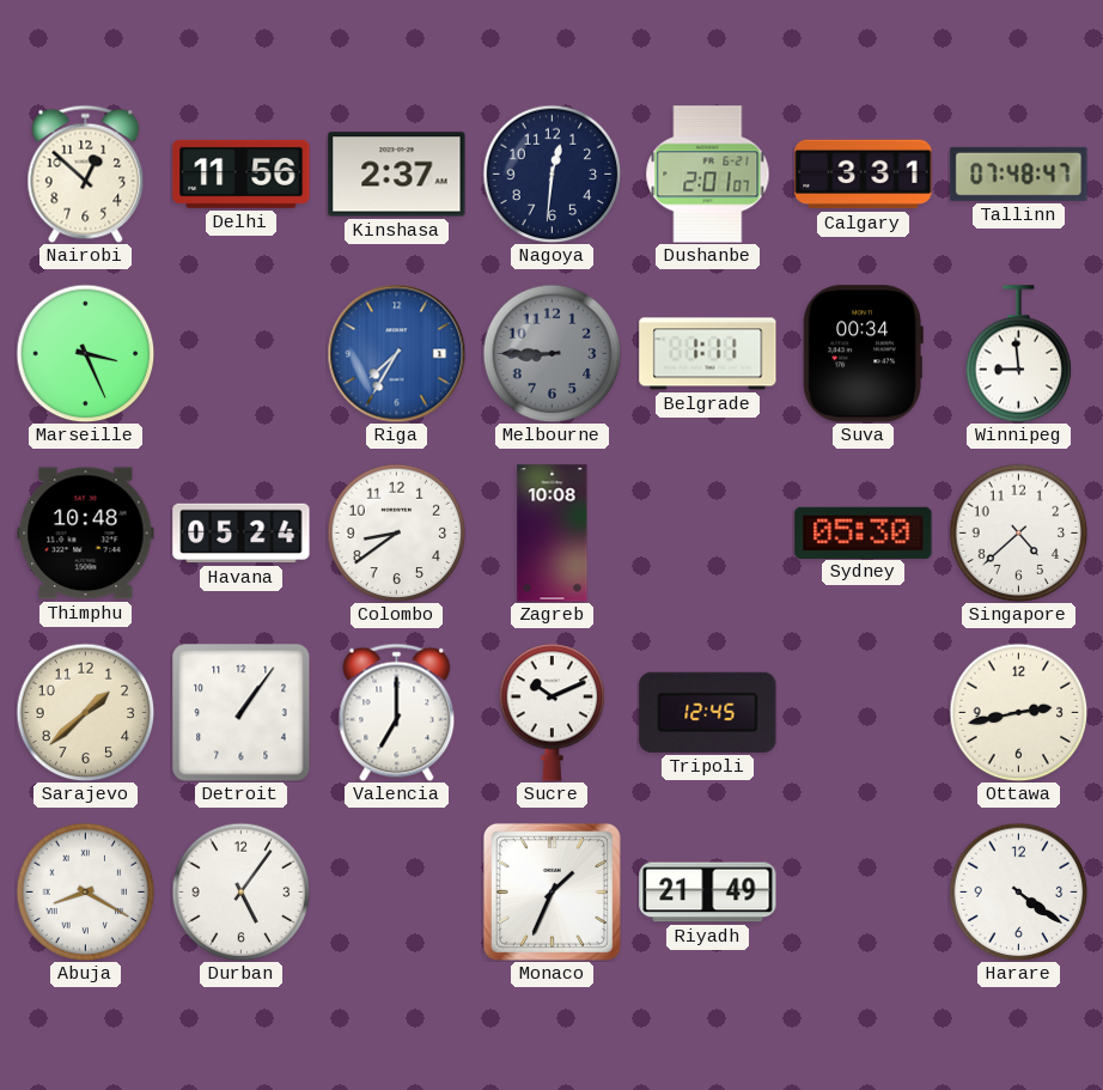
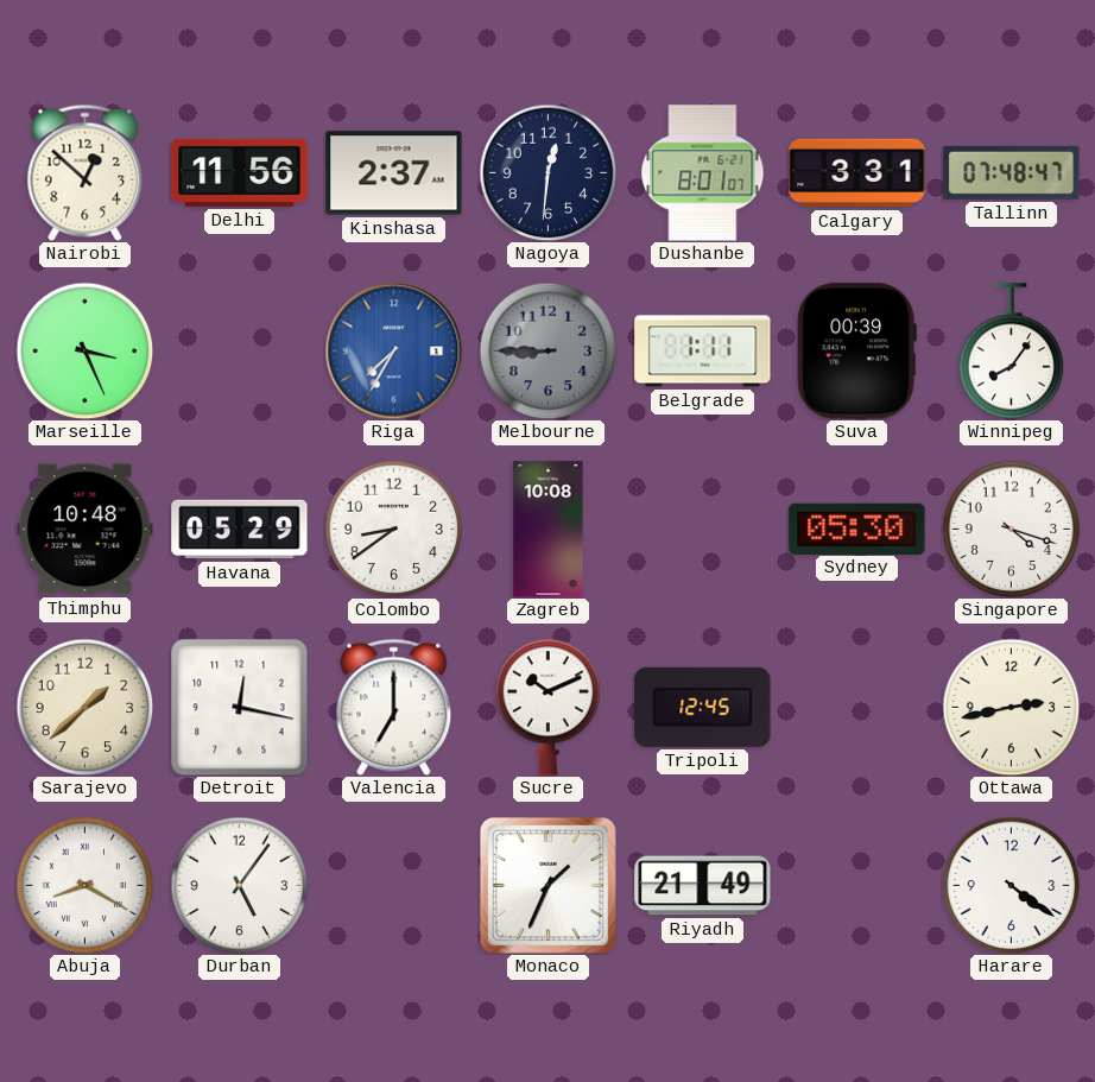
Dushanbe: 2:01 -> 8:01
Suva: 00:34 -> 00:39
Winnipeg: 8:59 -> 8:06
Havana: 05:24 -> 05:29
Singapore: 4:38 -> 4:18
Detroit: 1:06 -> 12:17
